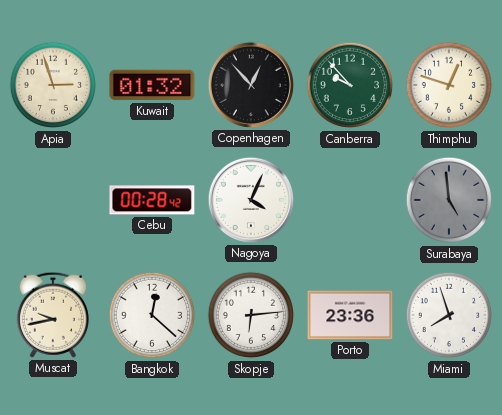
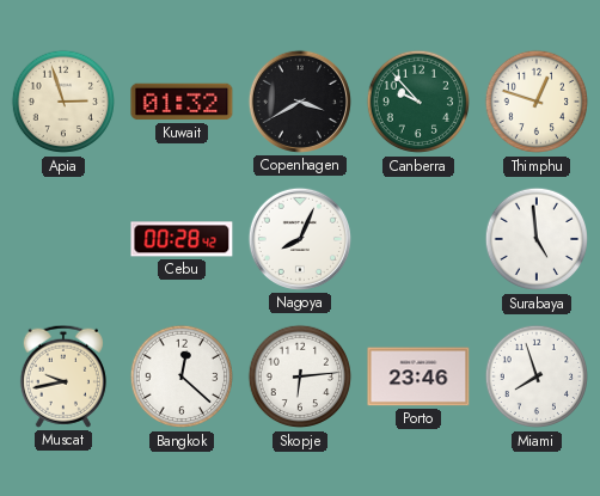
Copenhagen: 12:53 -> 3:40
Nagoya: 4:04 -> 8:04
Surabaya dial: grey -> white
Porto: 23:36 -> 23:46
